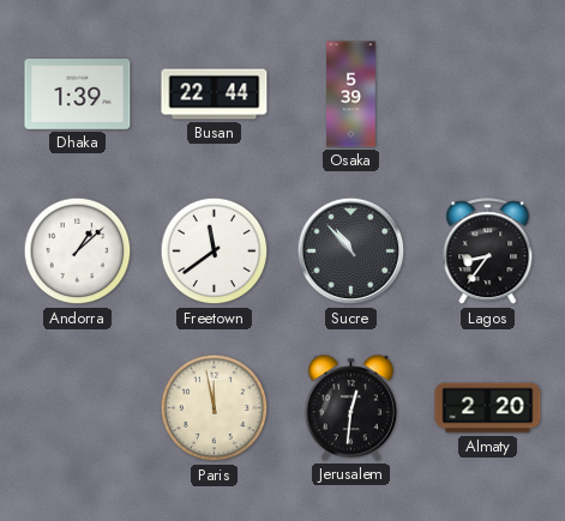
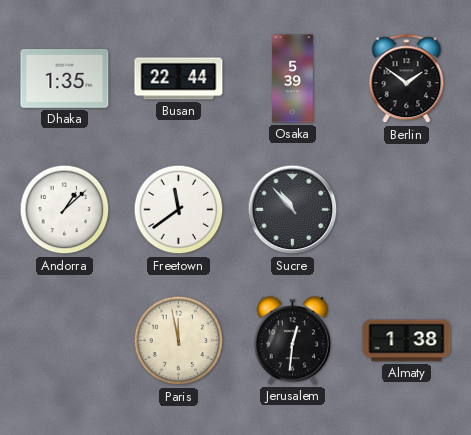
Dhaka: 1:39 -> 1:35
Berlin: none -> 1:51
Lagos: 8:36 -> none
Almaty: 2:20 -> 1:38
